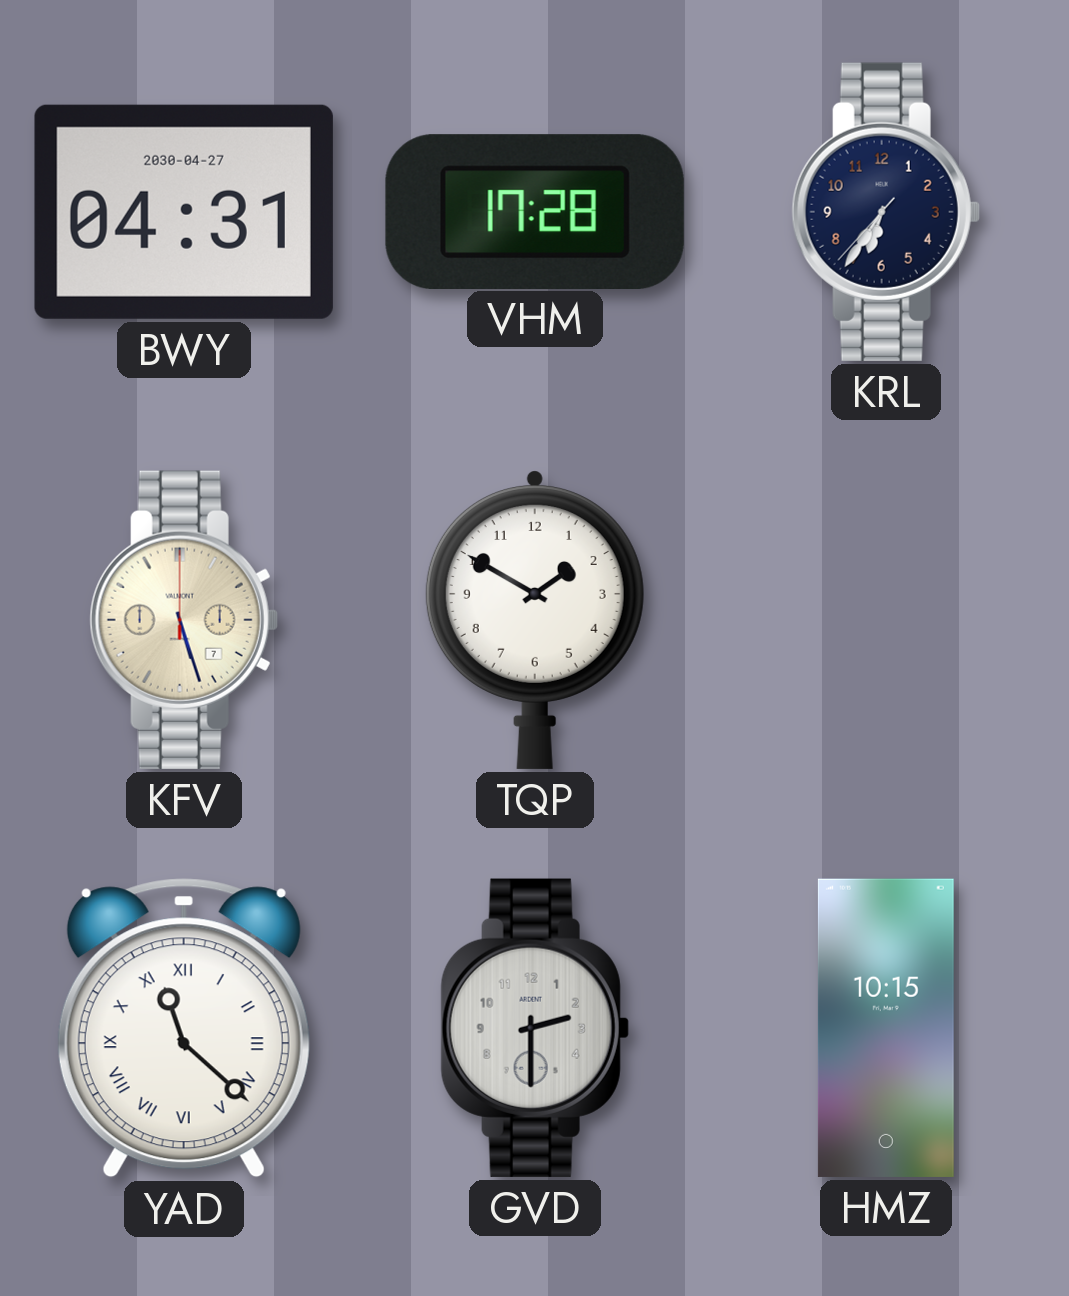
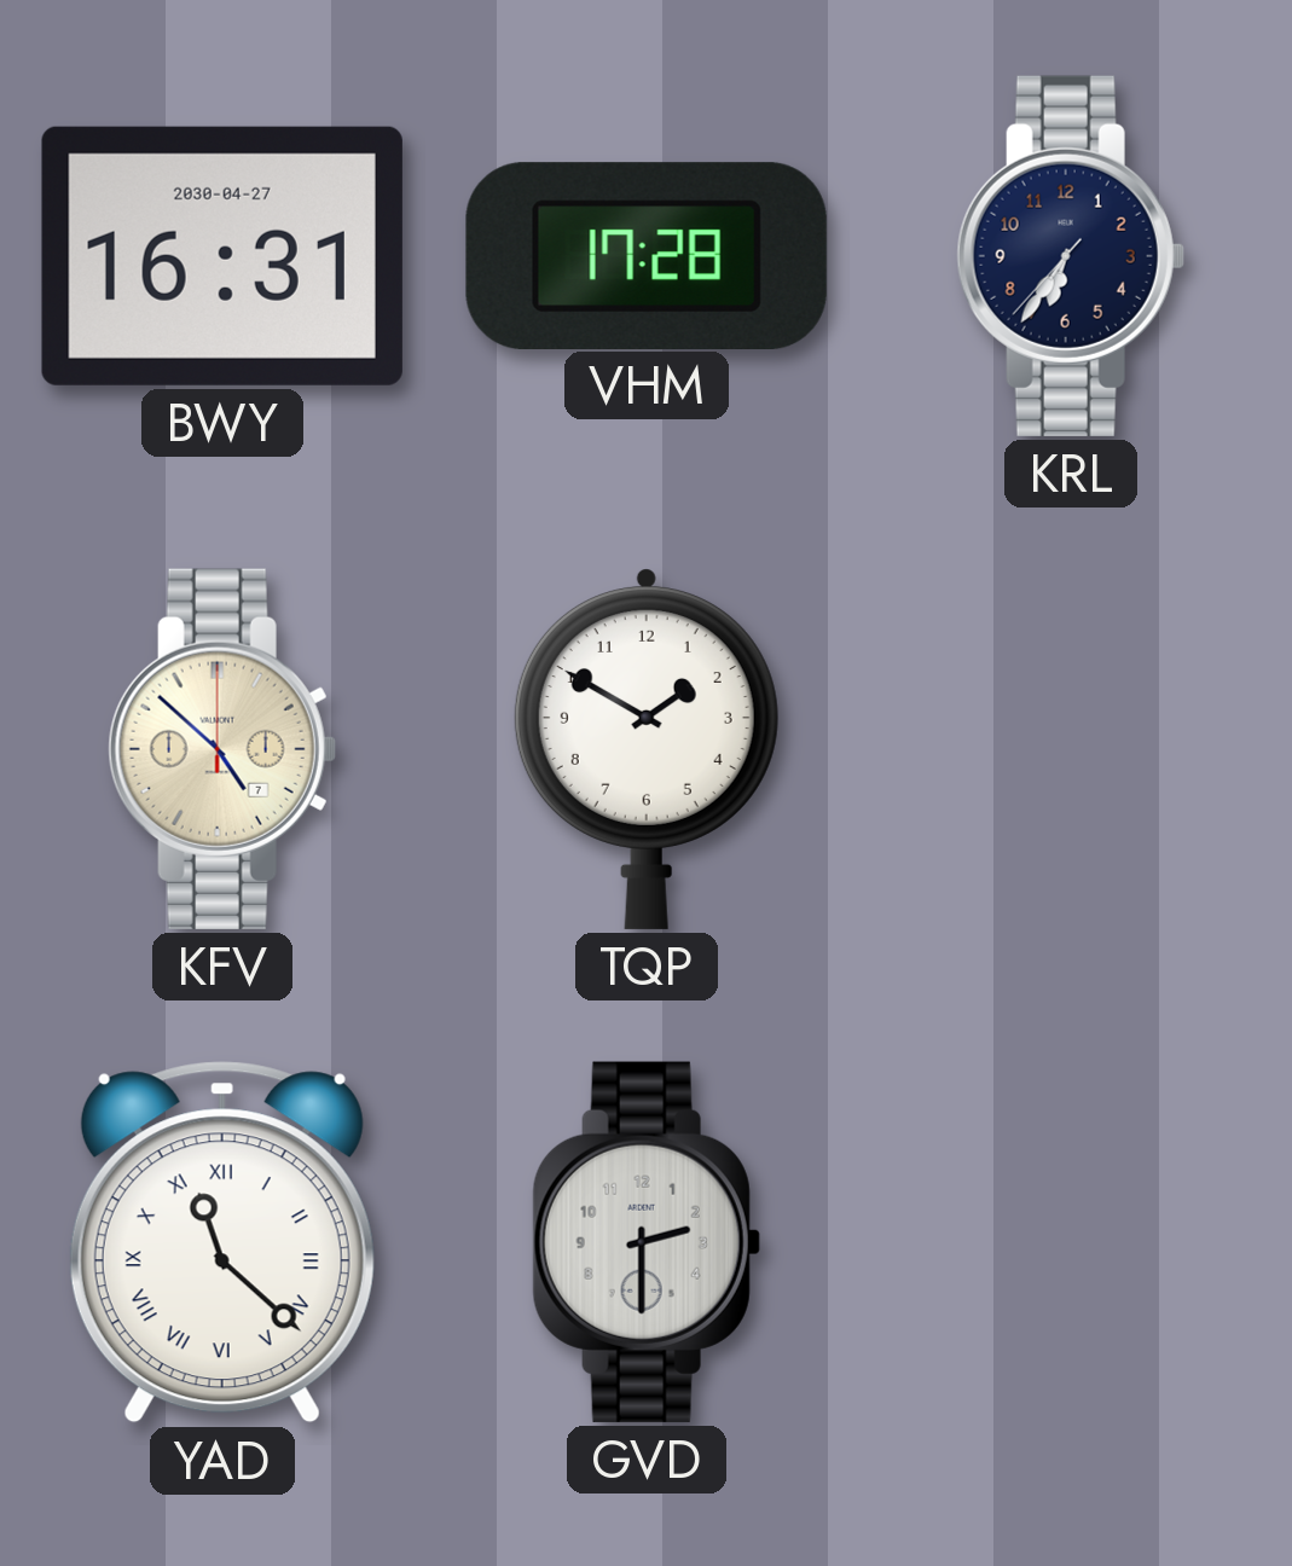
BWY: 04:31 -> 16:31
KFV: 5:27 -> 4:52
HMZ: 10:15 -> none
